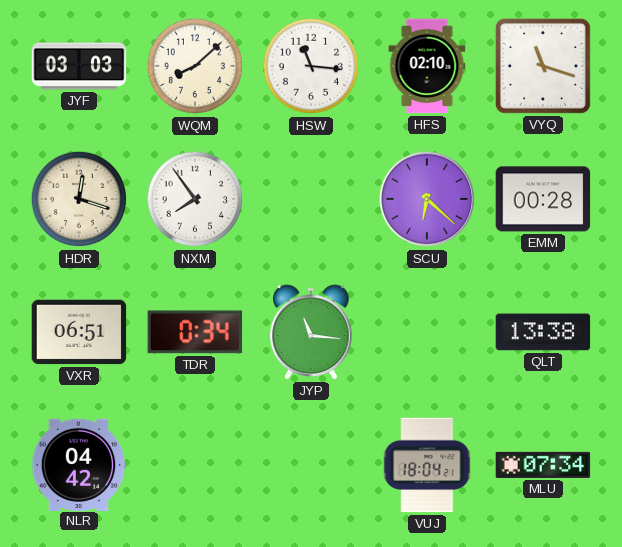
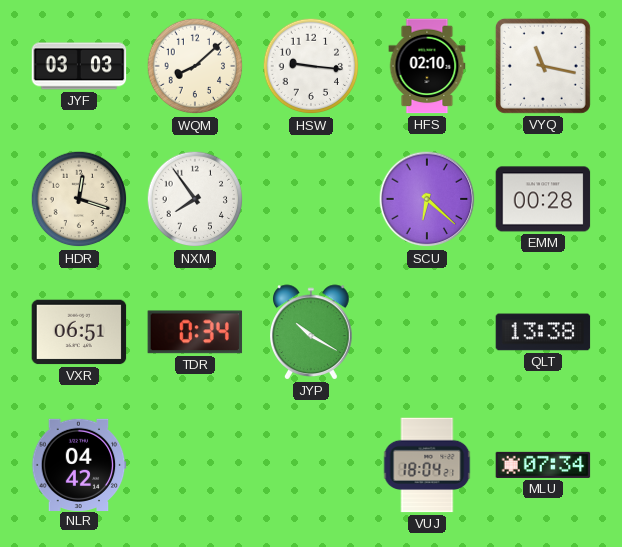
HSW: 11:16 -> 9:16
VYQ: 11:18 -> 11:17
JYP: 11:16 -> 10:20
